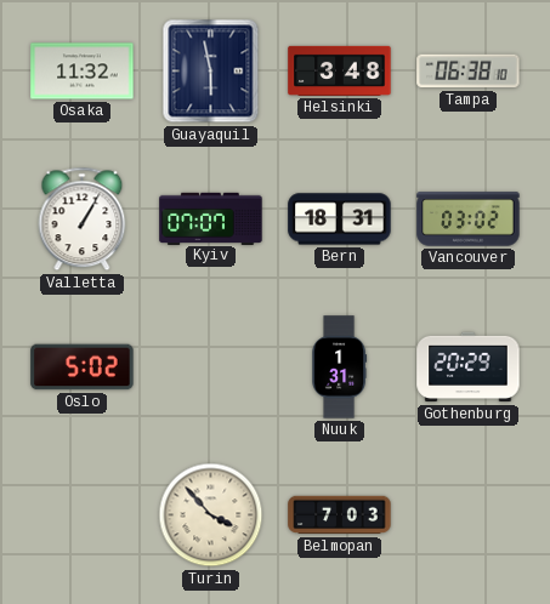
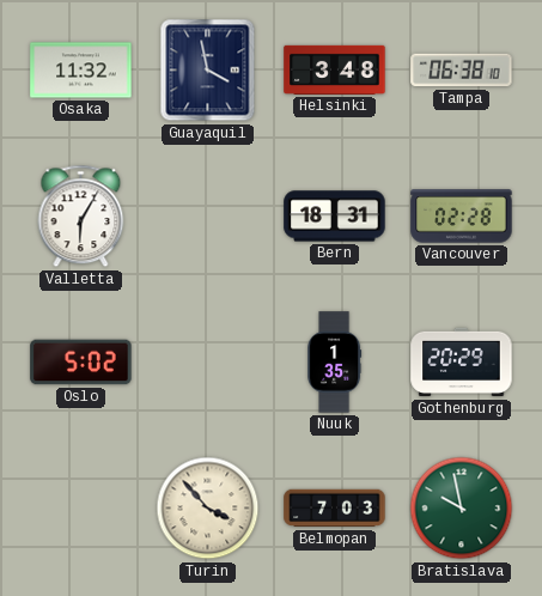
Guayaquil: 5:58 -> 3:58
Valletta: 1:05 -> 6:05
Kyiv: 07:07 -> none
Vancouver: 03:02 -> 02:28
Nuuk: 1:31 -> 1:35
Bratislava: none -> 9:58
